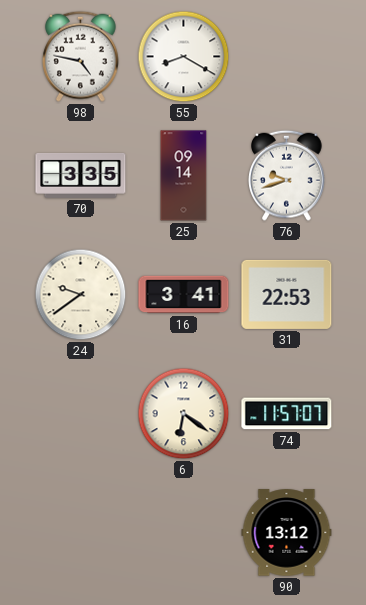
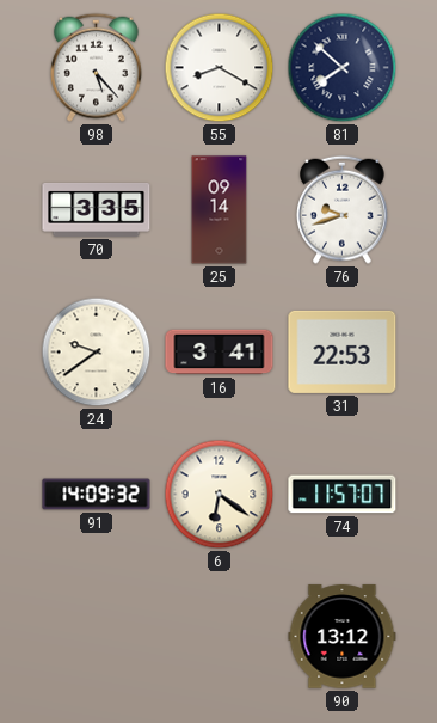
98: 4:47 -> 5:23
81: none -> 7:52
91: none -> 14:09
